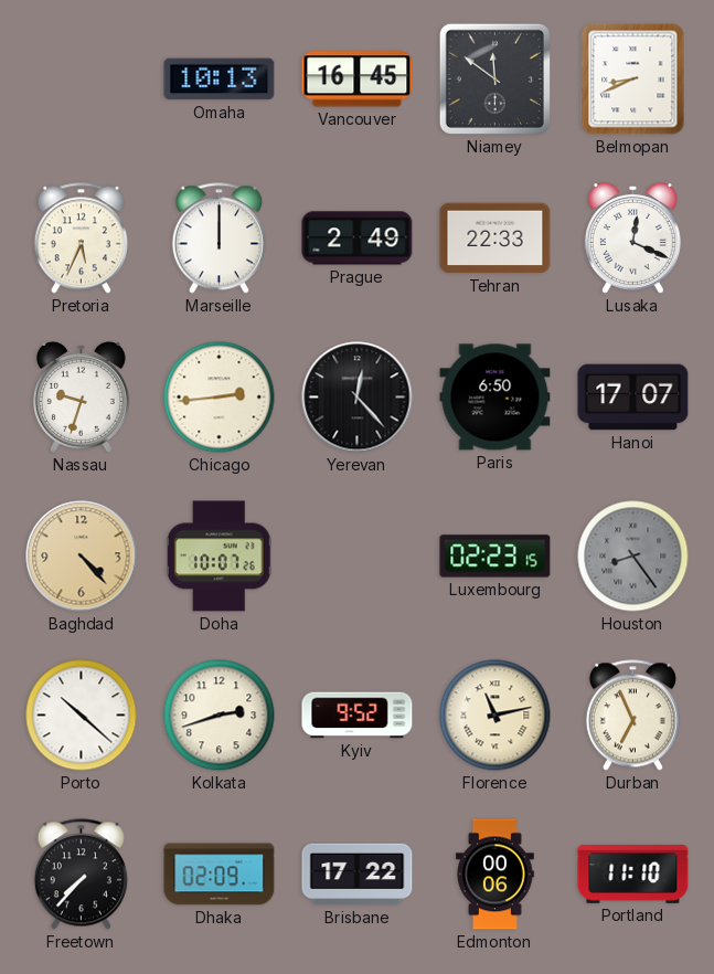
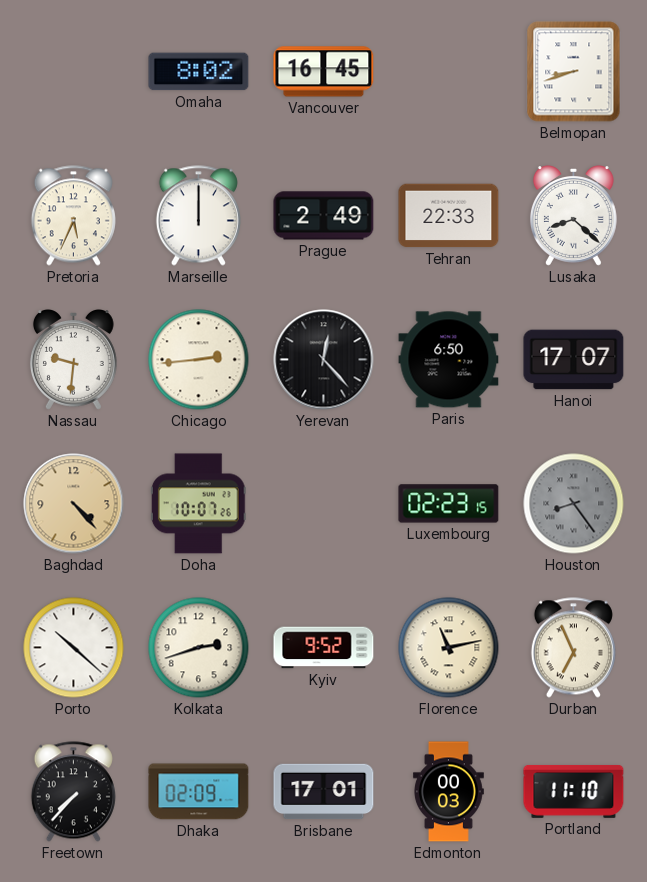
Omaha: 10:13 -> 8:02
Niamey: 11:51 -> none
Belmopan: 8:41 -> 8:42
Lusaka: 12:19 -> 8:22
Nassau: 9:33 -> 9:31
Brisbane: 17:22 -> 17:01
Edmonton: 00:06 -> 00:03
